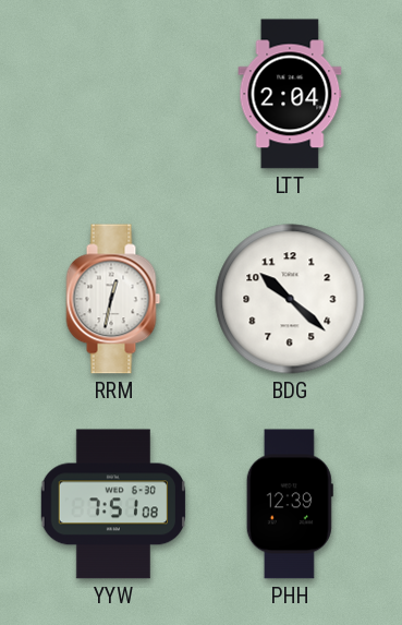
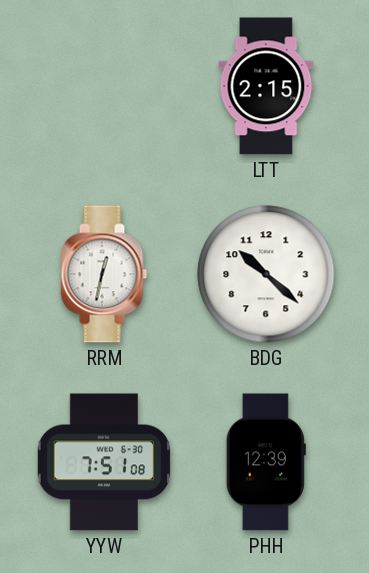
LTT: 2:04 -> 2:15
